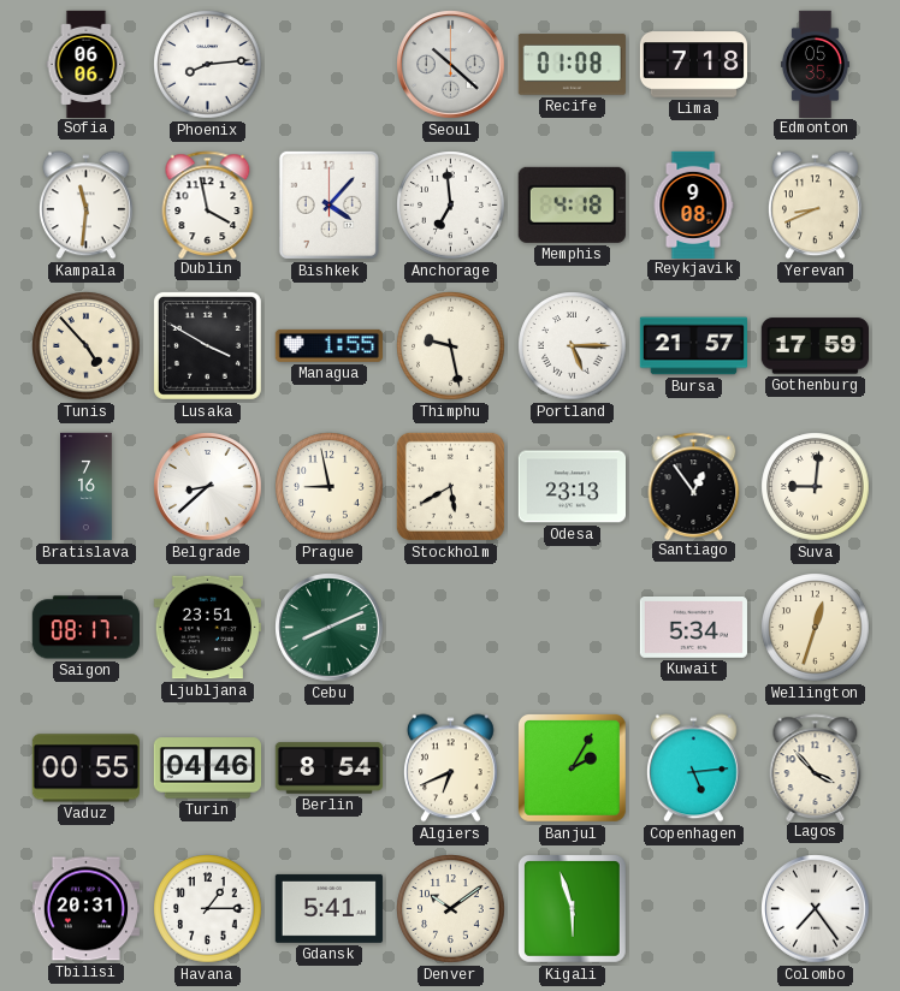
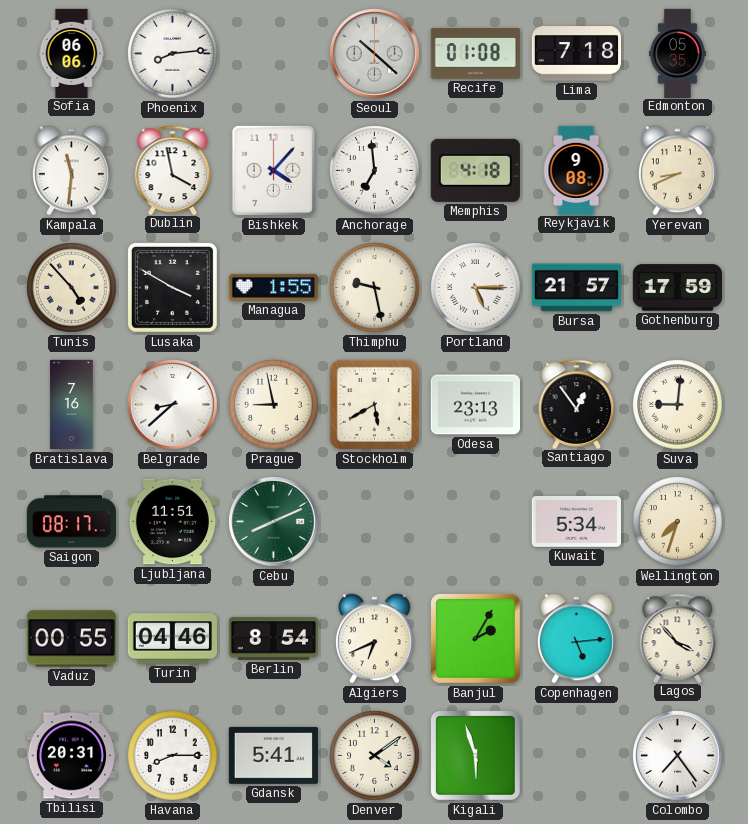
Ljubljana: 23:51 -> 11:51
Wellington: 12:33 -> 7:33
Havana: 1:15 -> 8:15
Denver: 10:09 -> 4:09
